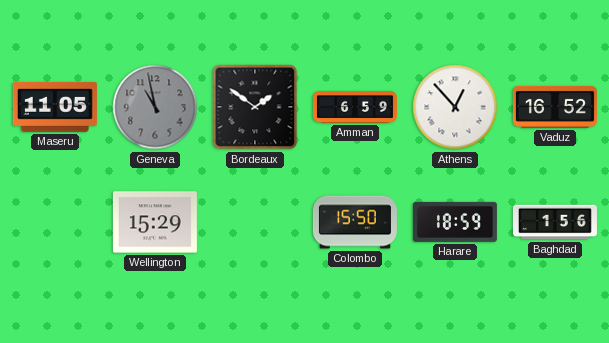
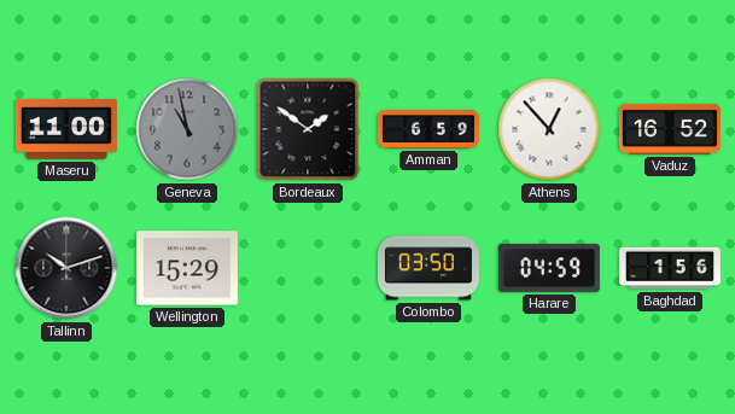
Maseru: 11:05 -> 11:00
Tallinn: none -> 10:12
Colombo: 15:50 -> 03:50
Harare: 18:59 -> 04:59
